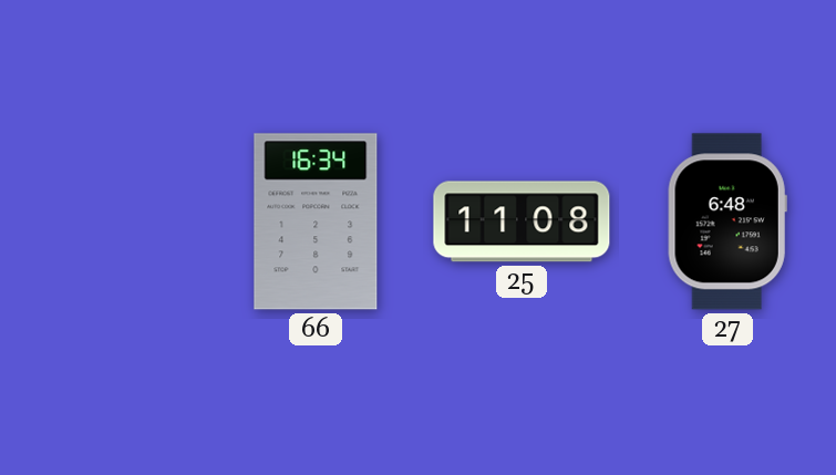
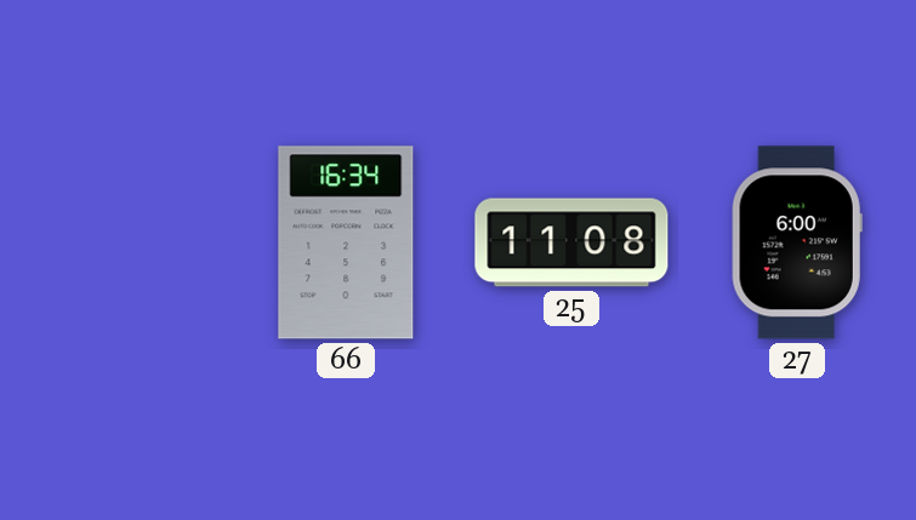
27: 6:48 -> 6:00
